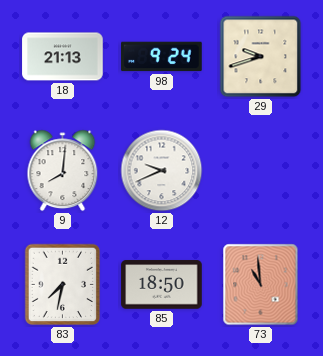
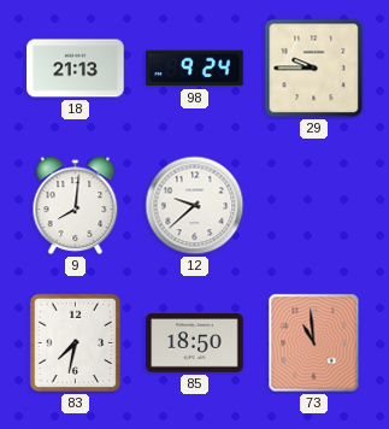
29: 9:42 -> 9:45
12: 9:41 -> 9:38
